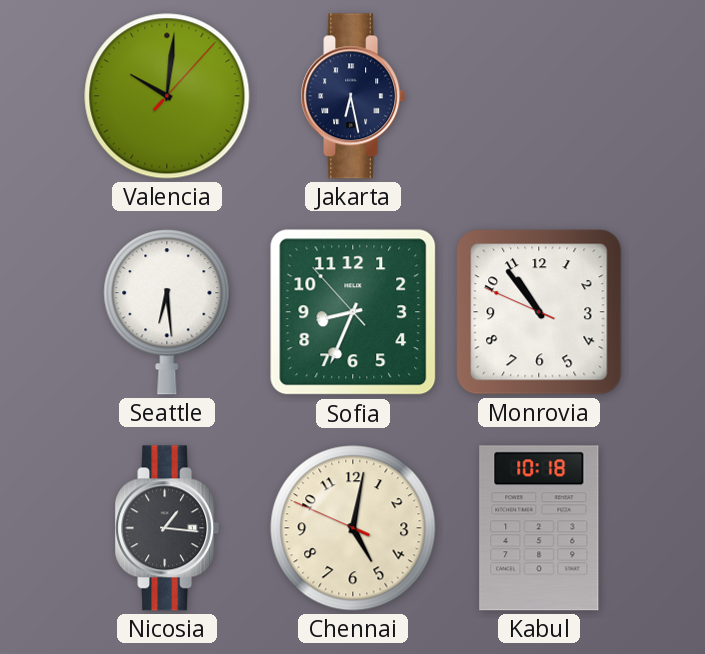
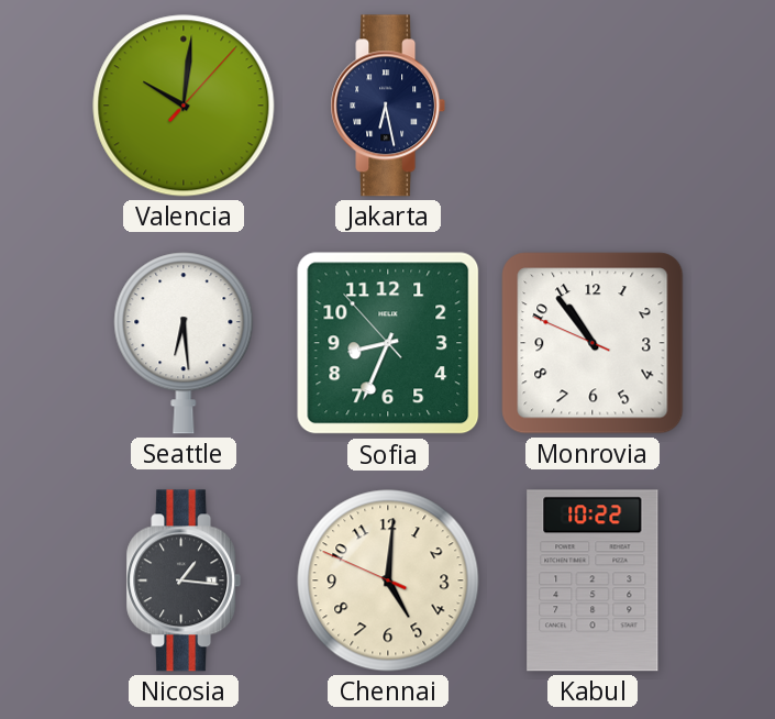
Chennai: 5:01 -> 5:00
Kabul: 10:18 -> 10:22
